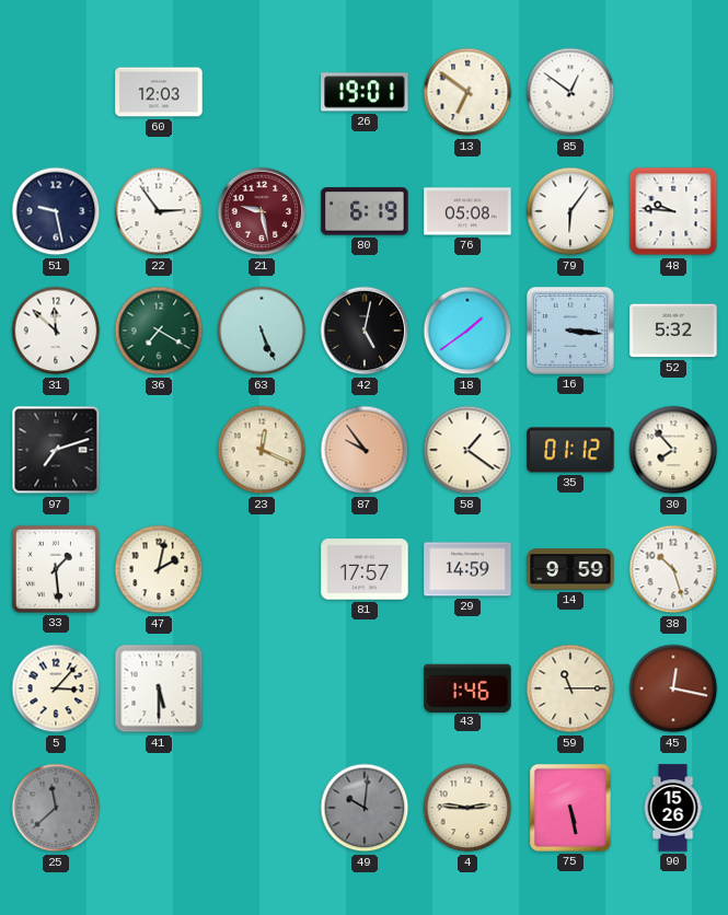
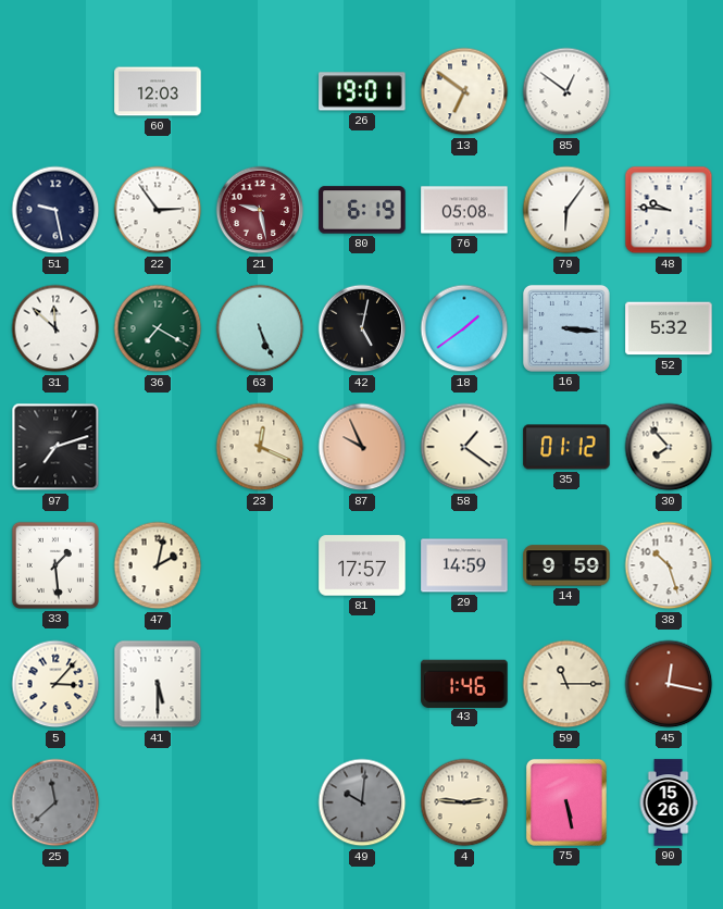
87: 9:54 -> 9:56
